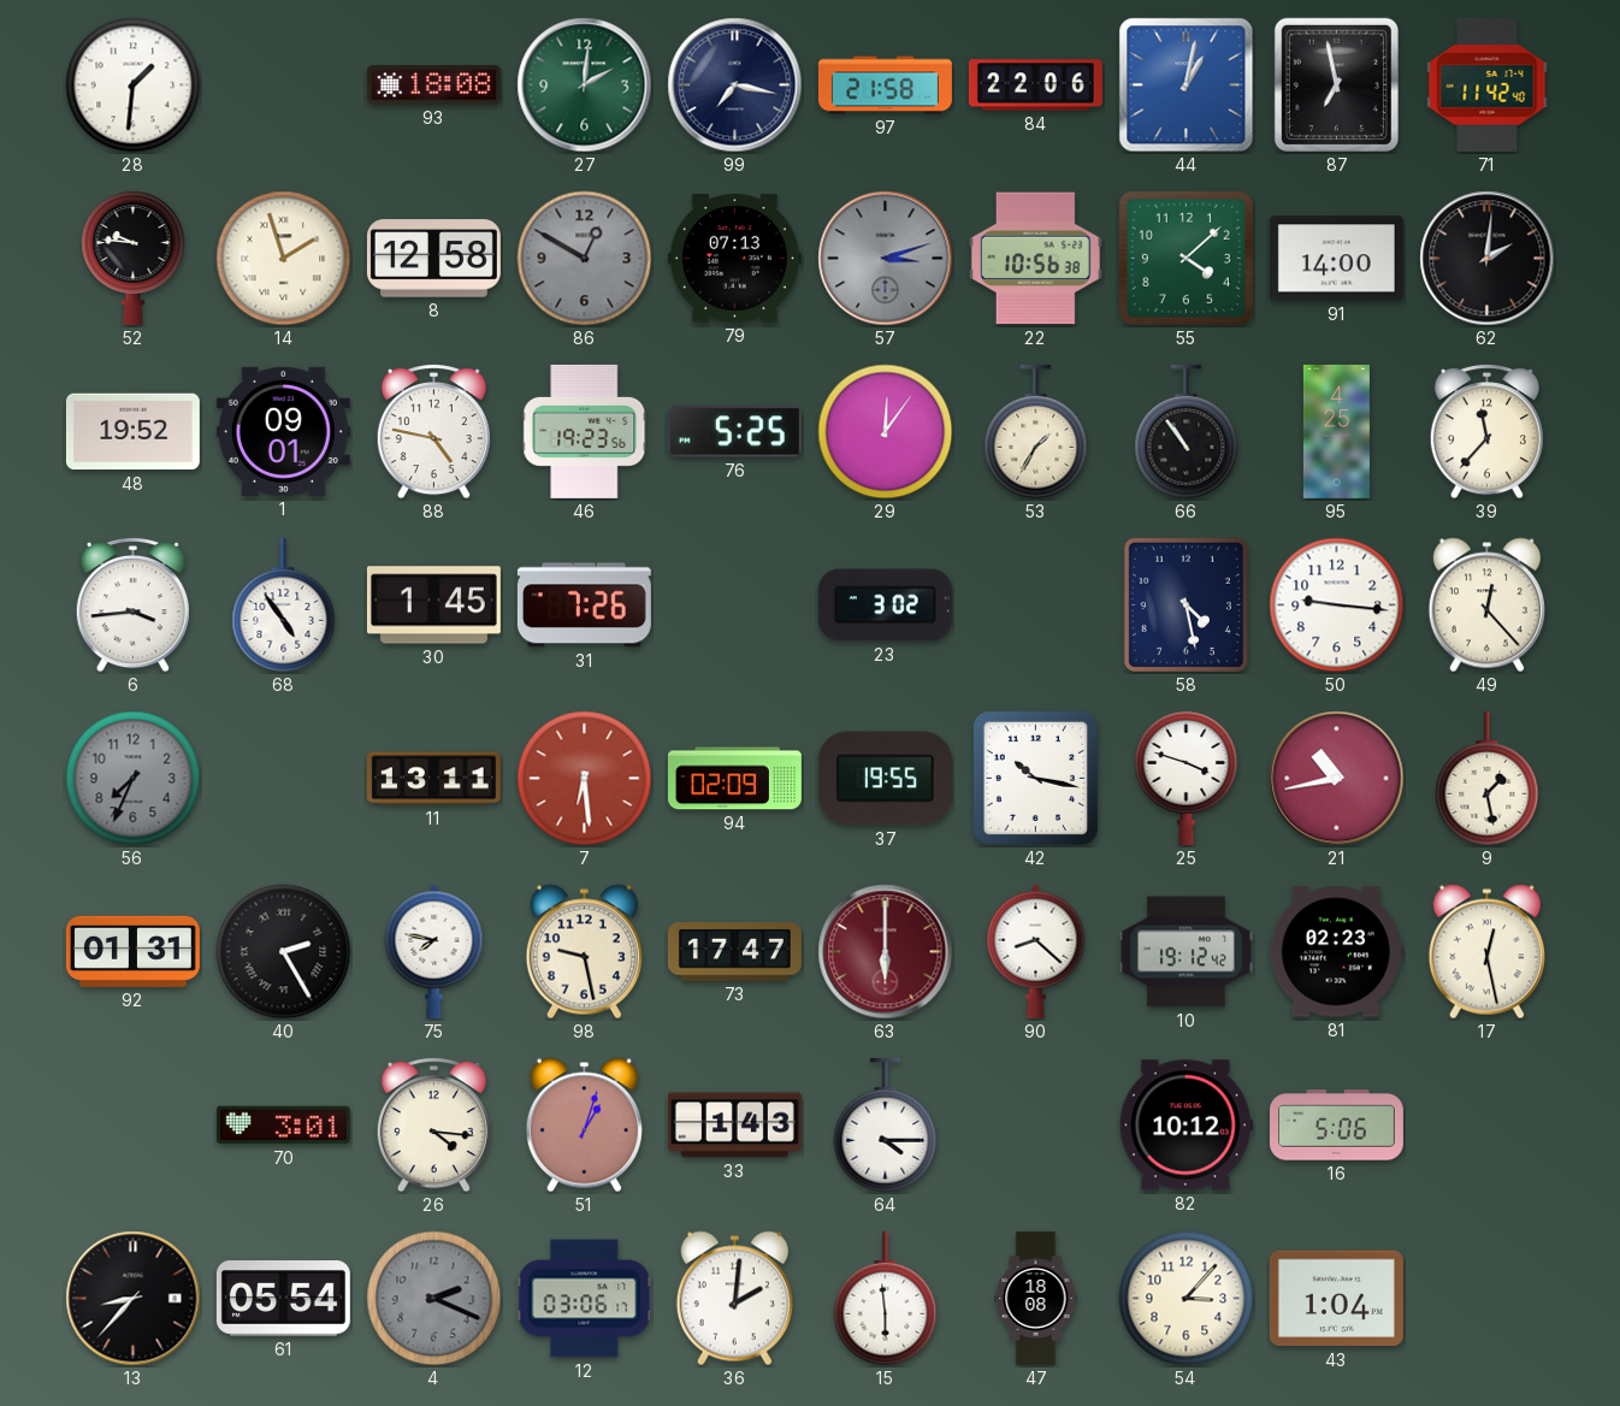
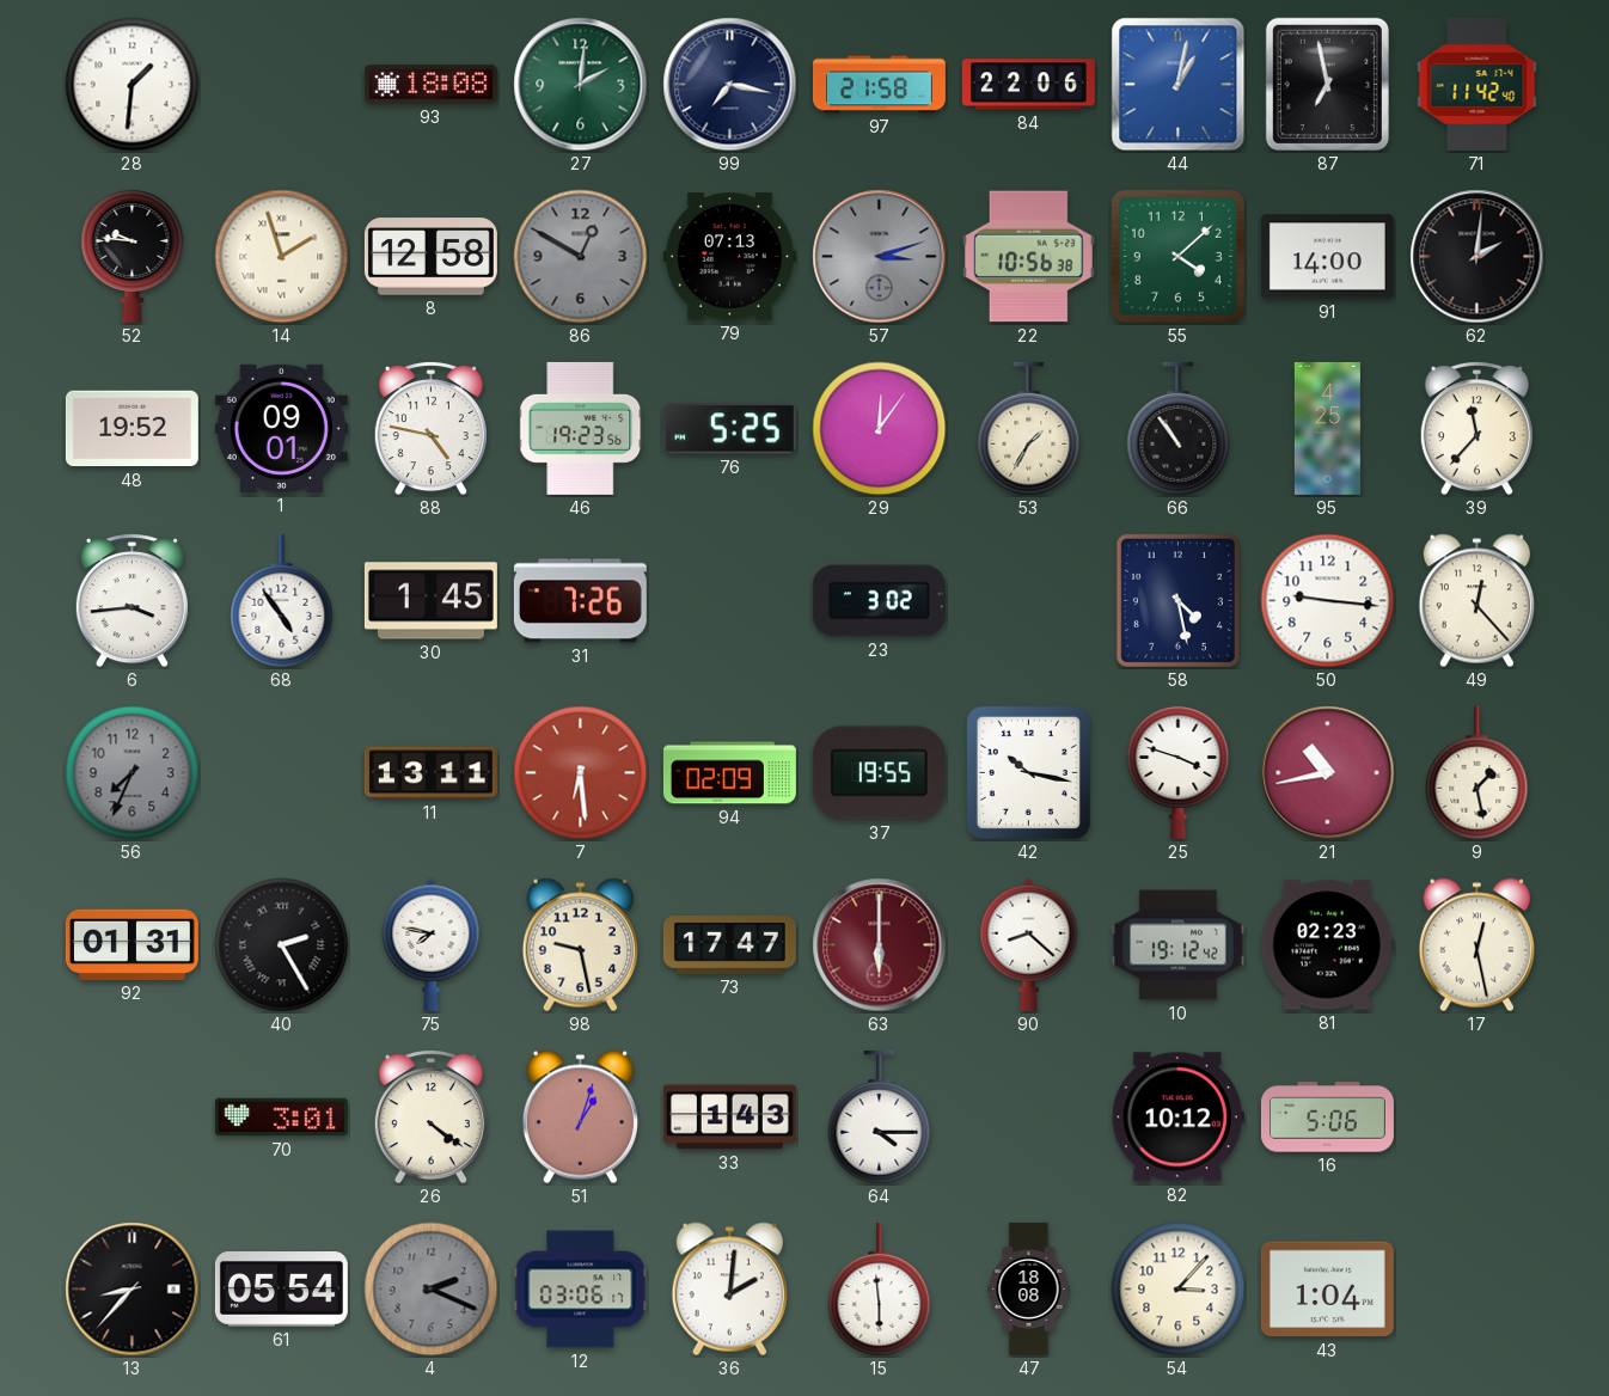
26: 4:16 -> 4:21
